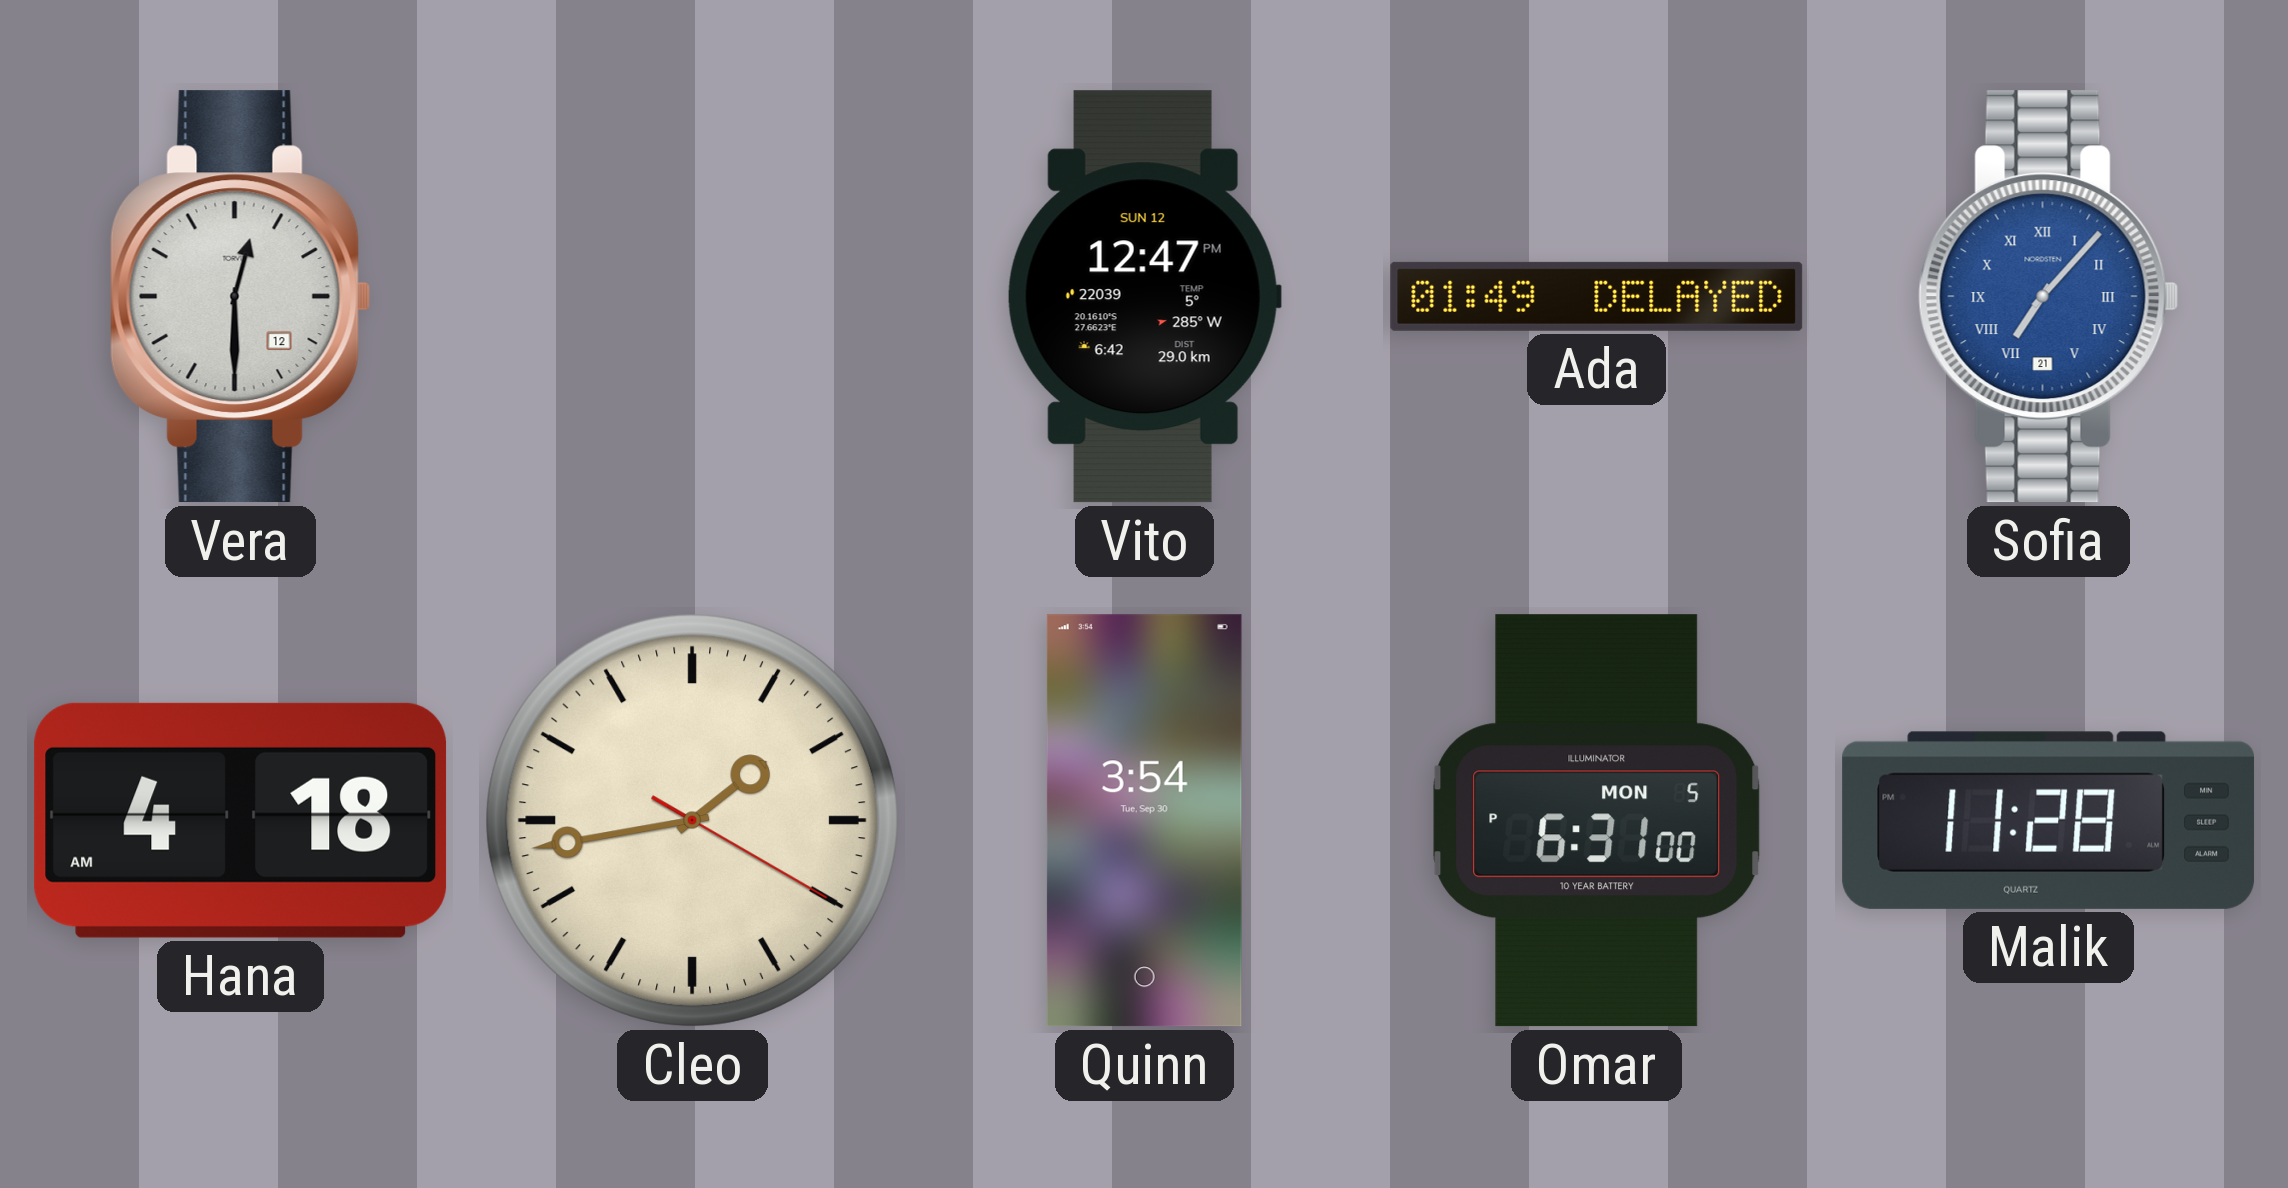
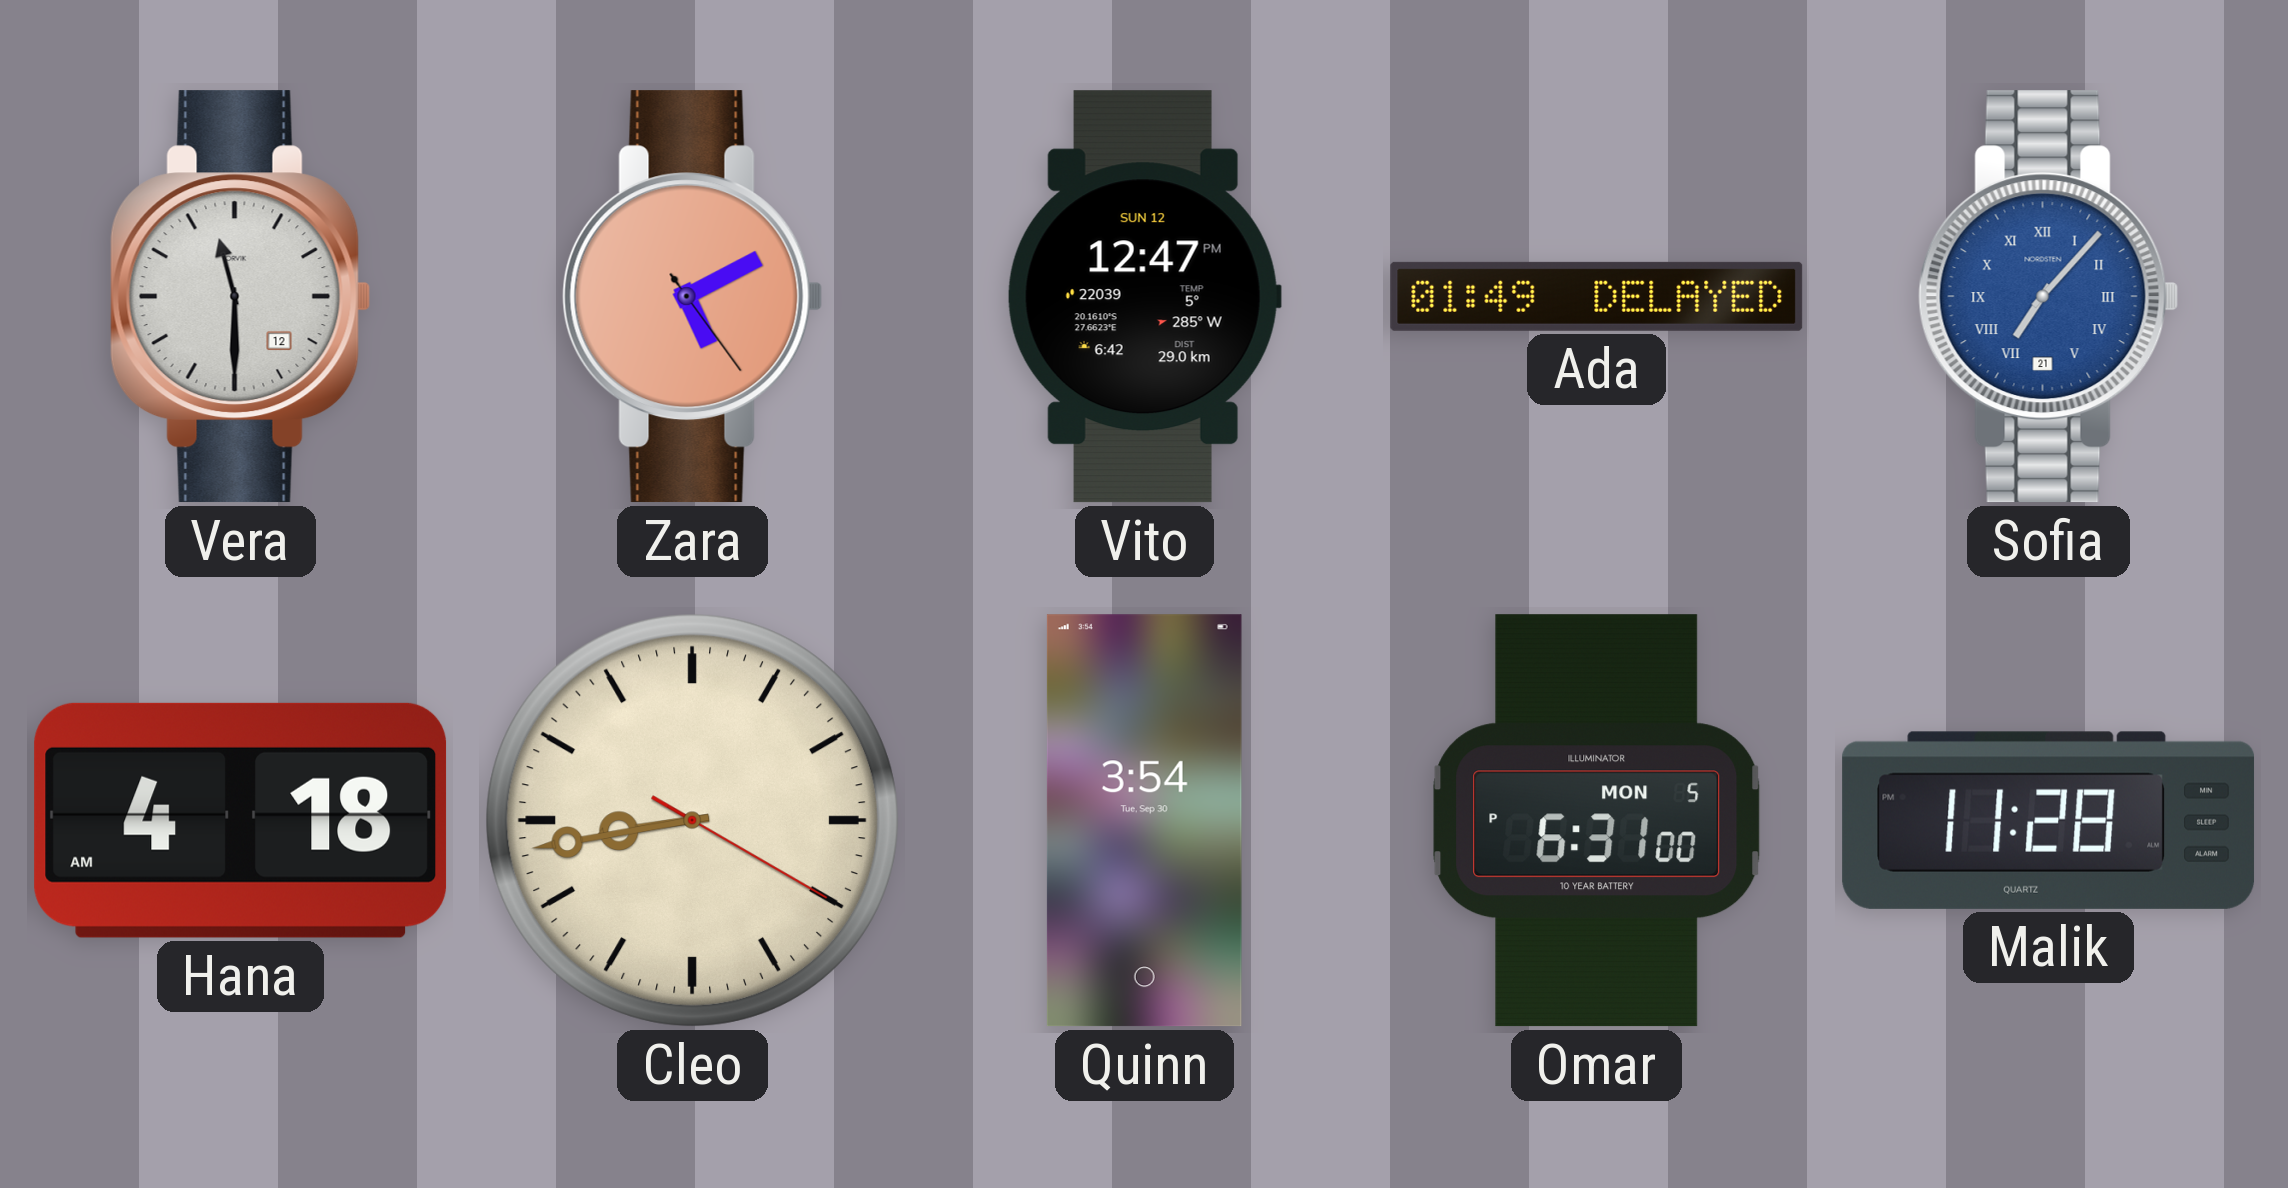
Vera: 12:30 -> 11:30
Zara: none -> 5:10
Cleo: 1:43 -> 8:43
